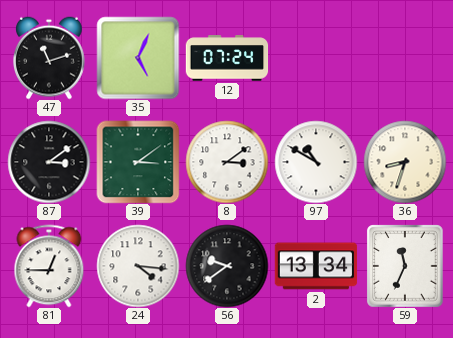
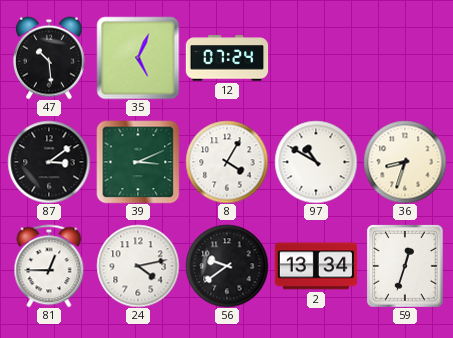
47: 11:12 -> 10:29
39: 3:09 -> 3:11
8: 3:09 -> 4:05
24: 4:16 -> 4:13
59: 11:34 -> 12:33
